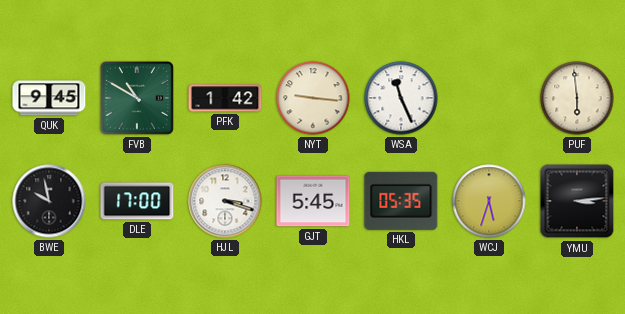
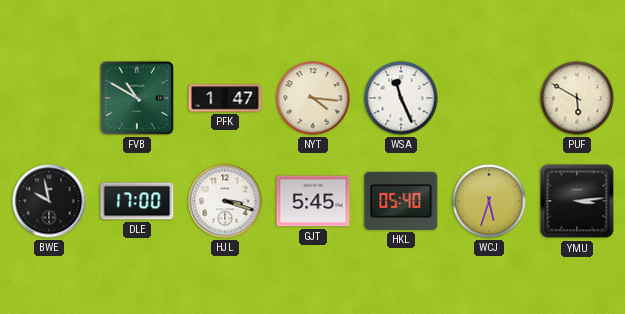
QUK: 9:45 -> none
PFK: 1:42 -> 1:47
NYT: 9:16 -> 4:16
PUF: 5:59 -> 5:50
HKL: 05:35 -> 05:40
